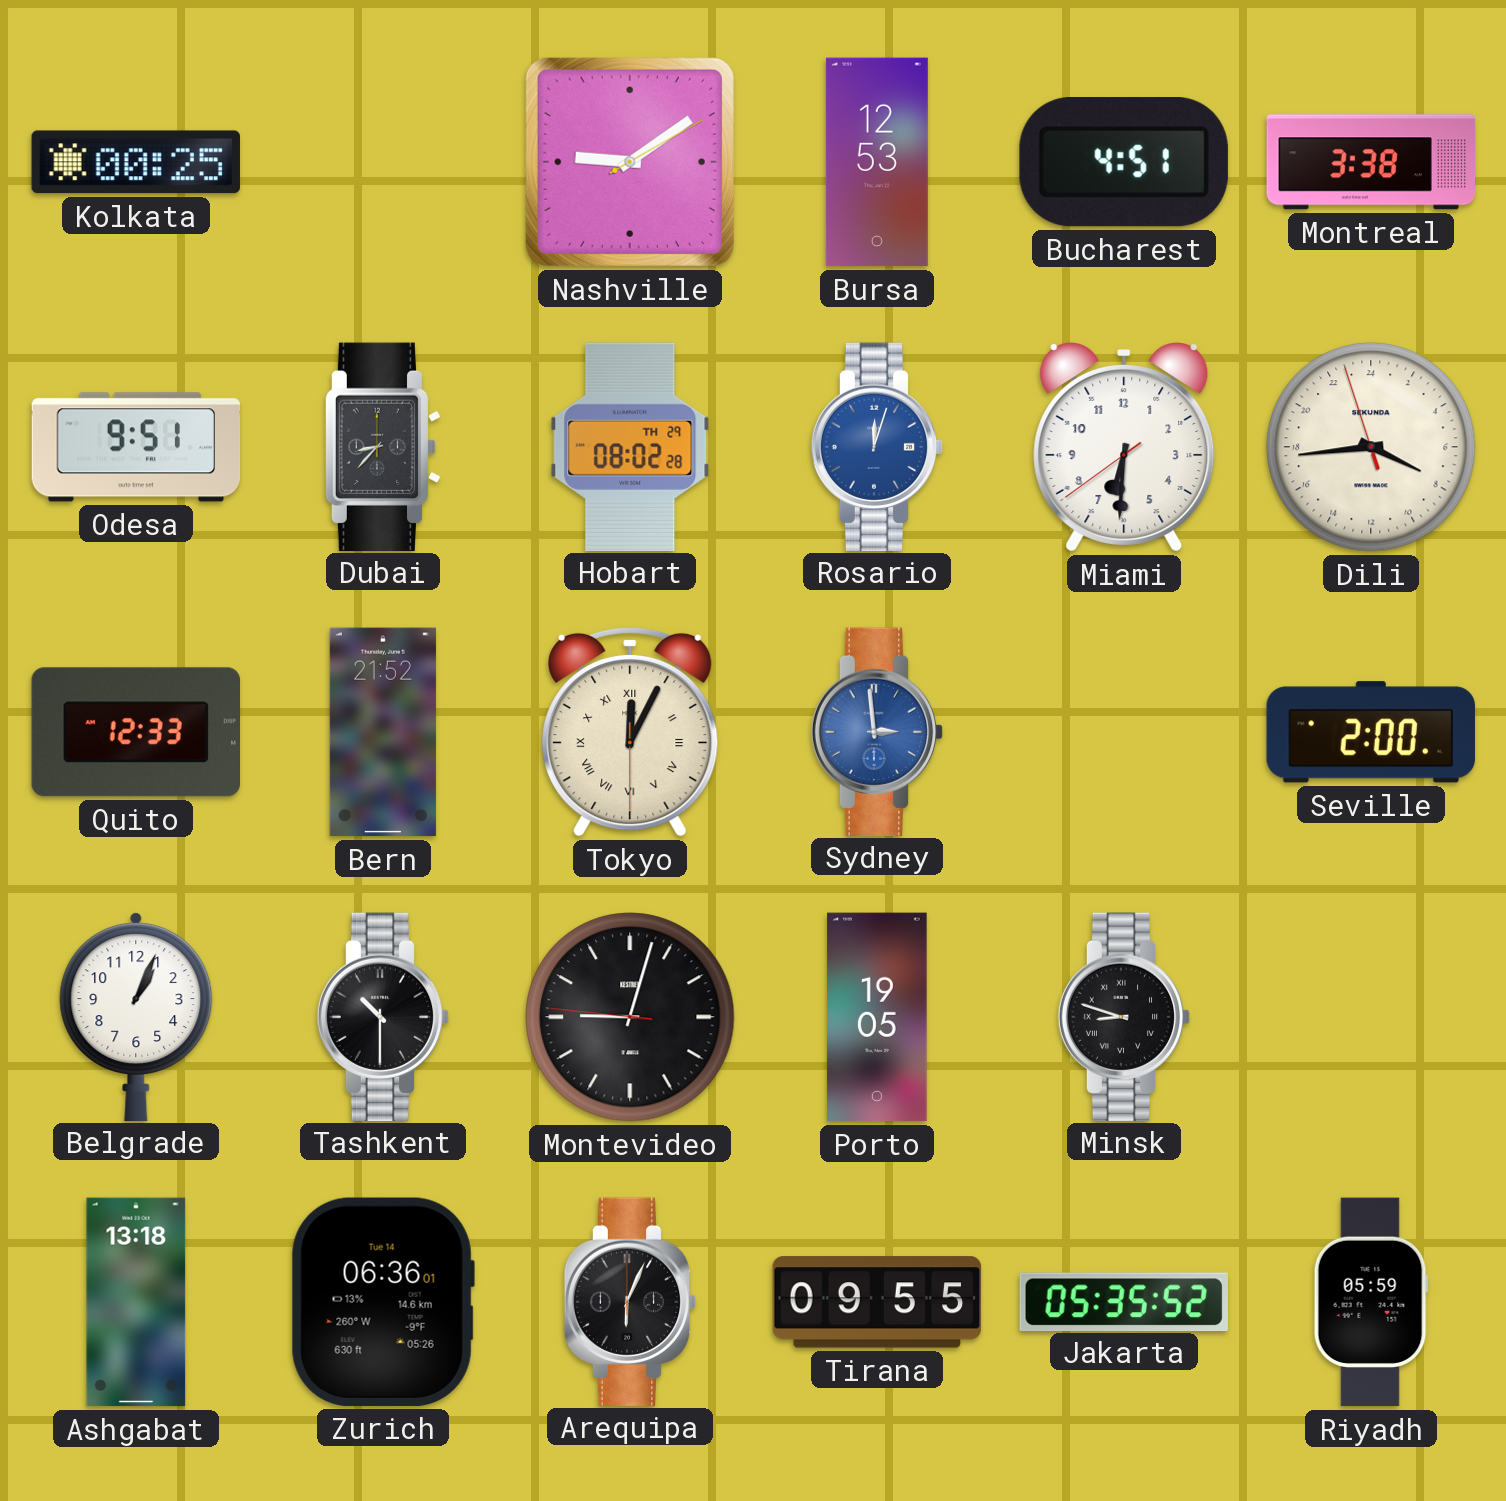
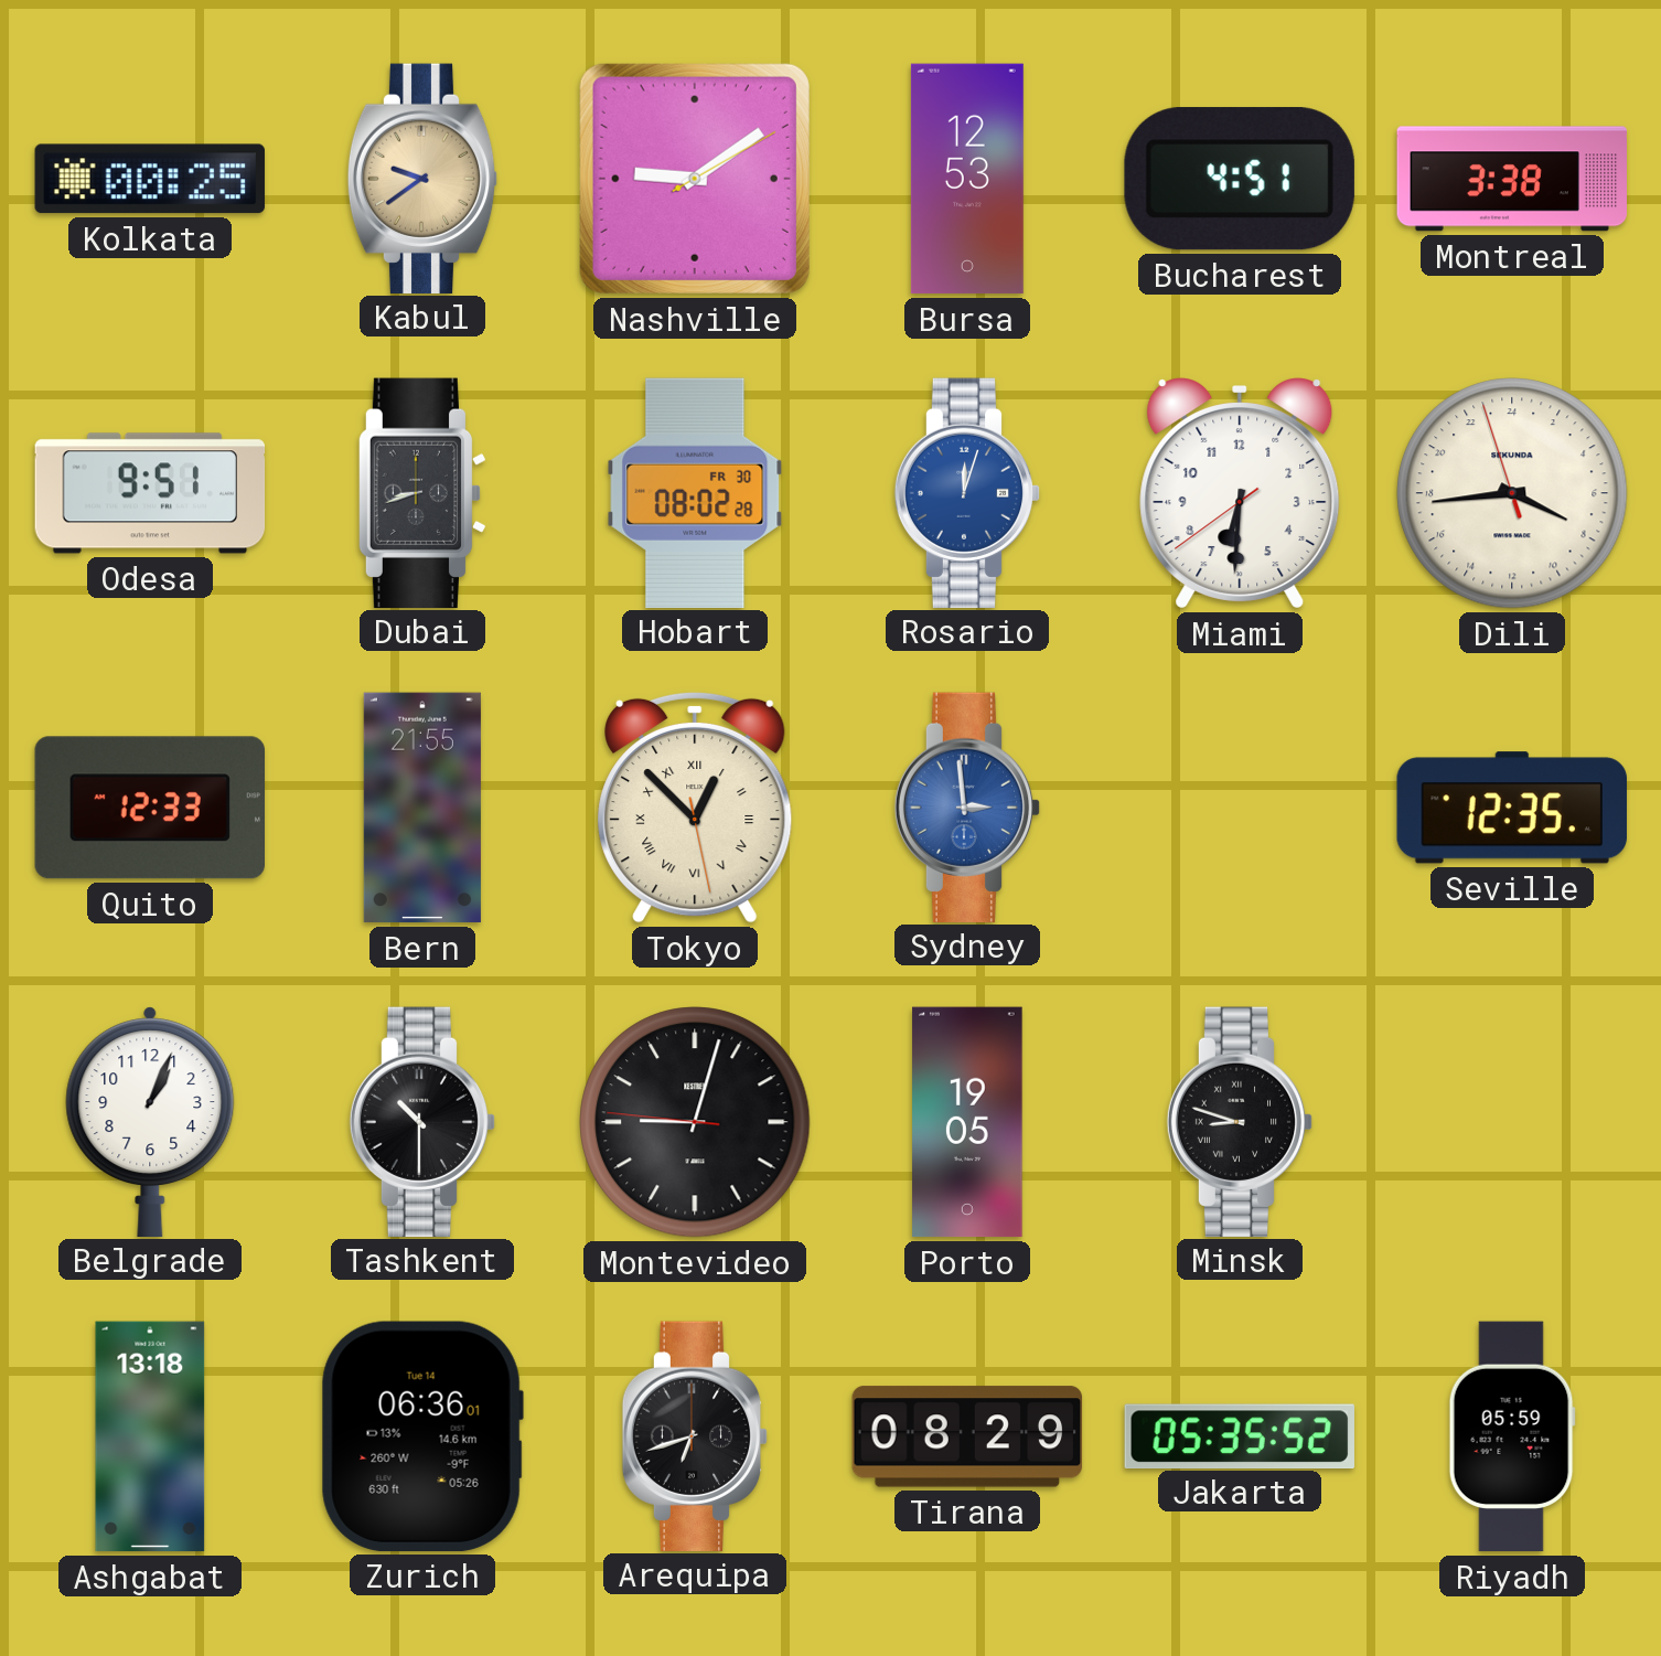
Kabul: none -> 9:39
Dubai: 8:37 -> 8:42
Hobart date: TH 29 -> FR 30
Bern: 21:52 -> 21:55
Tokyo: 12:04 -> 12:52
Seville: 2:00 -> 12:35
Arequipa: 6:04 -> 6:42
Tirana: 09:55 -> 08:29
